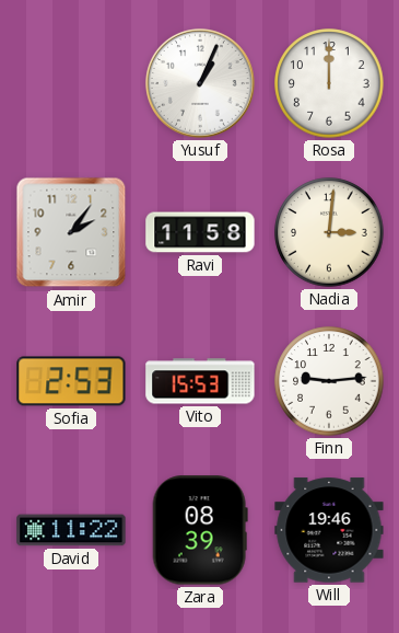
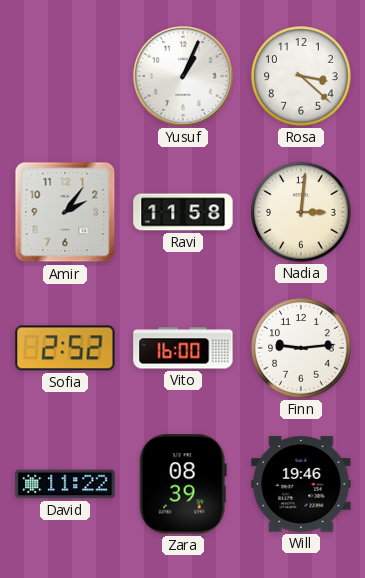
Rosa: 12:00 -> 3:22
Sofia: 2:53 -> 2:52
Vito: 15:53 -> 16:00
